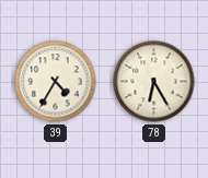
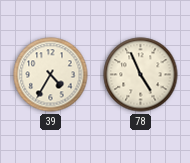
78: 6:25 -> 4:56
